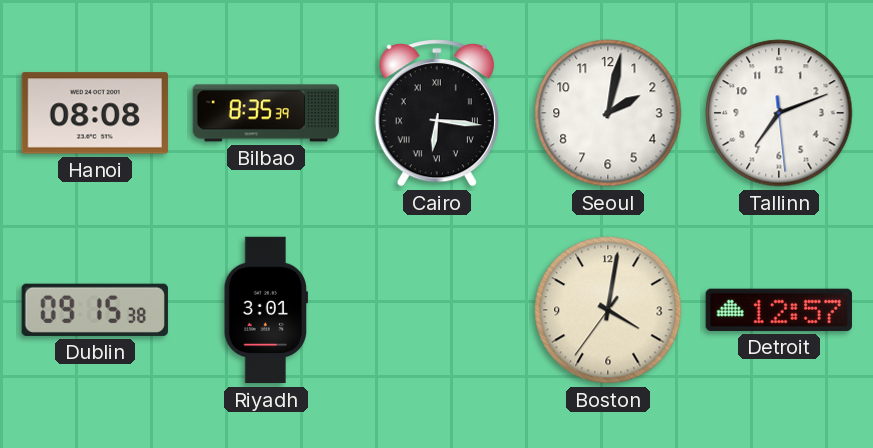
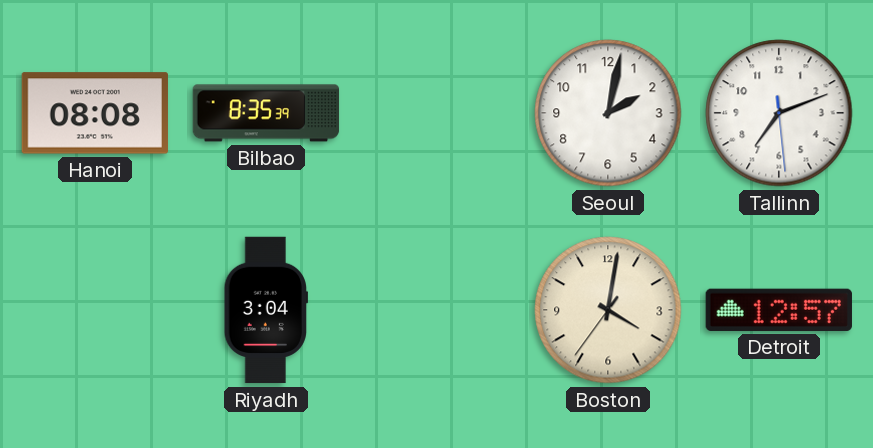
Cairo: 6:16 -> none
Dublin: 09:15 -> none
Riyadh: 3:01 -> 3:04
